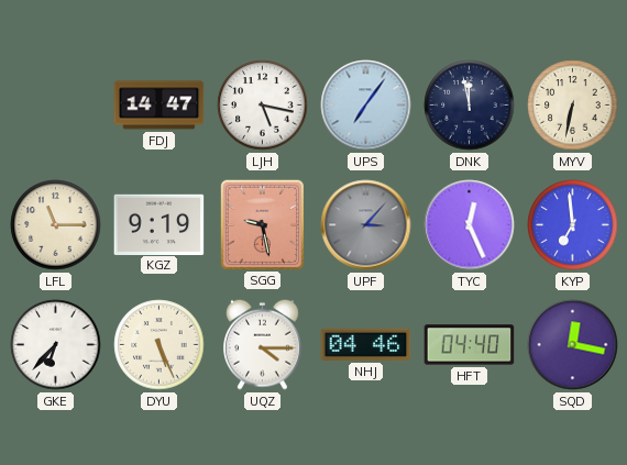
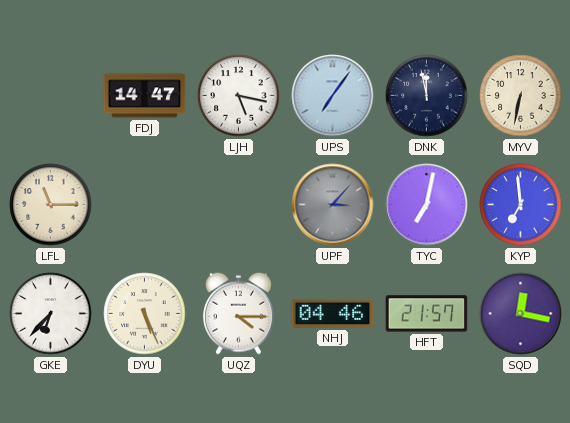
KGZ: 9:19 -> none
SGG: 9:28 -> none
TYC: 12:26 -> 7:02
HFT: 04:40 -> 21:57
